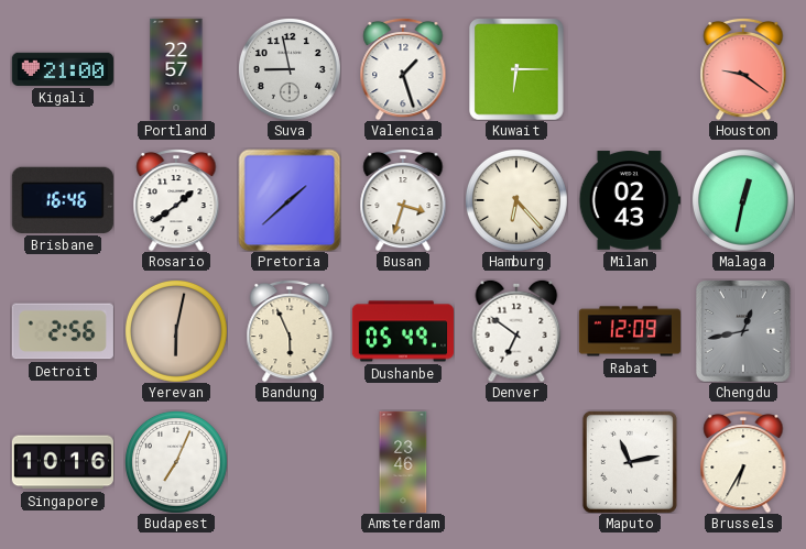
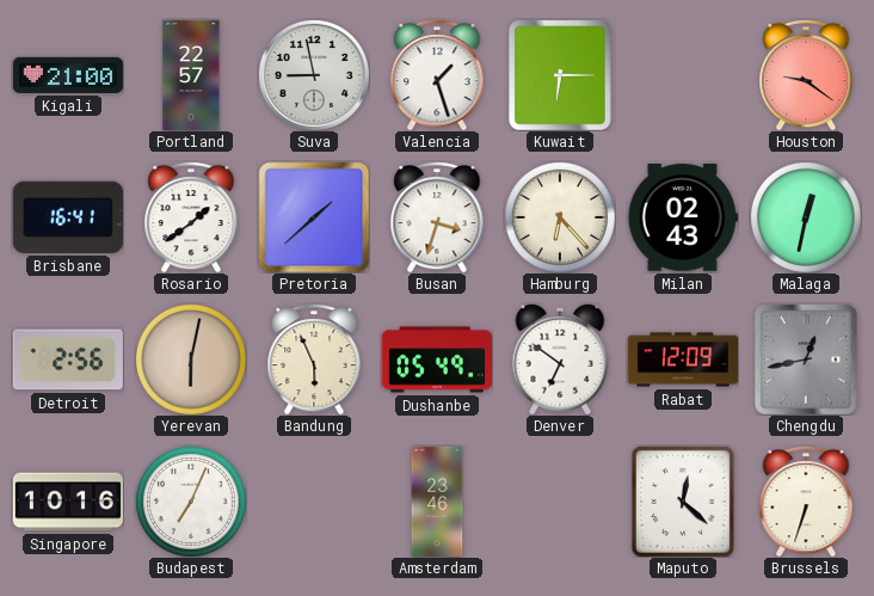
Brisbane: 16:46 -> 16:41
Maputo: 11:13 -> 12:22
Brussels: 6:35 -> 6:33
